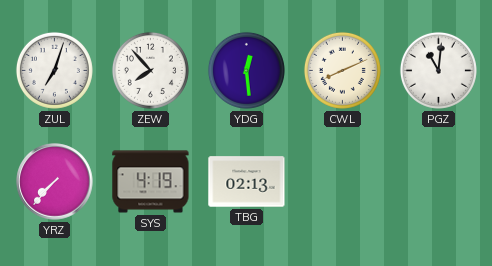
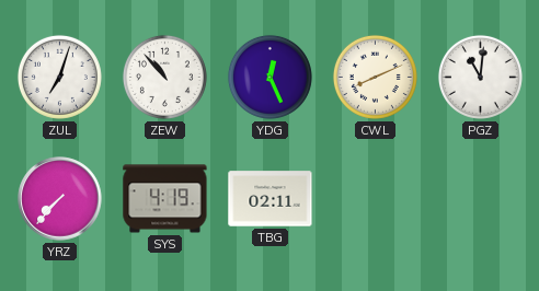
ZEW: 7:53 -> 10:53
YDG: 12:29 -> 12:26
TBG: 02:13 -> 02:11
